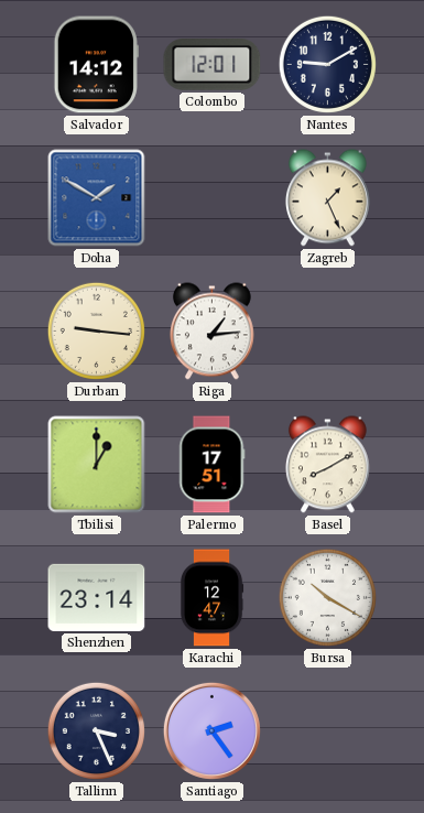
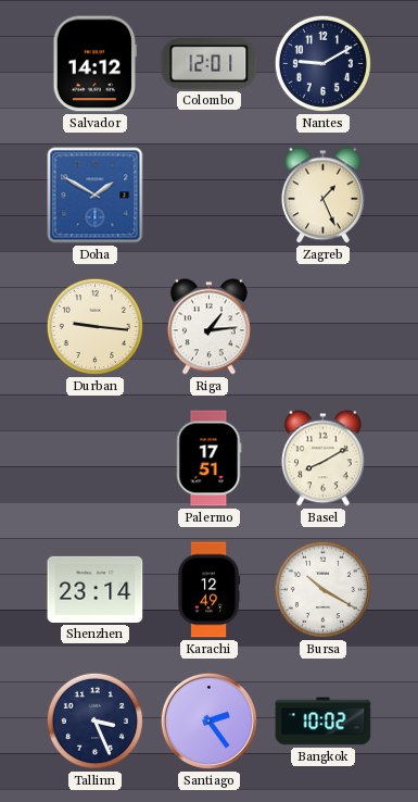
Tbilisi: 1:00 -> none
Karachi: 12:47 -> 12:49
Bangkok: none -> 10:02
